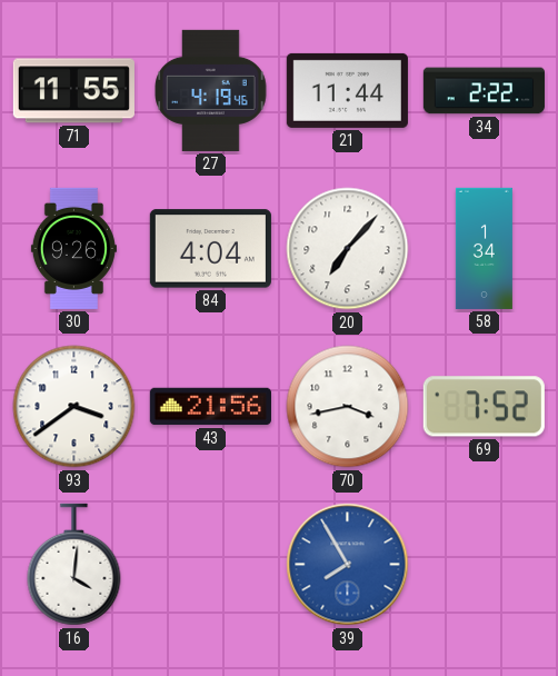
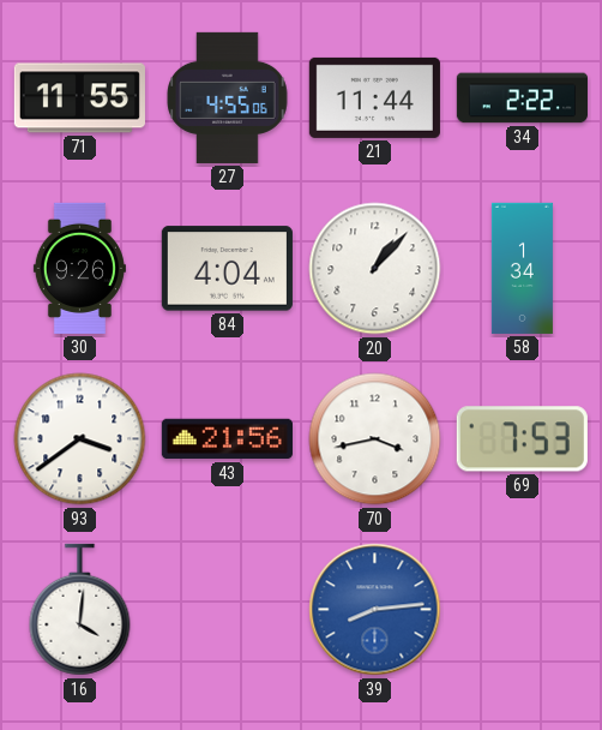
27: 4:19 -> 4:55
20: 7:07 -> 1:07
69: 7:52 -> 7:53
39: 7:55 -> 8:14
